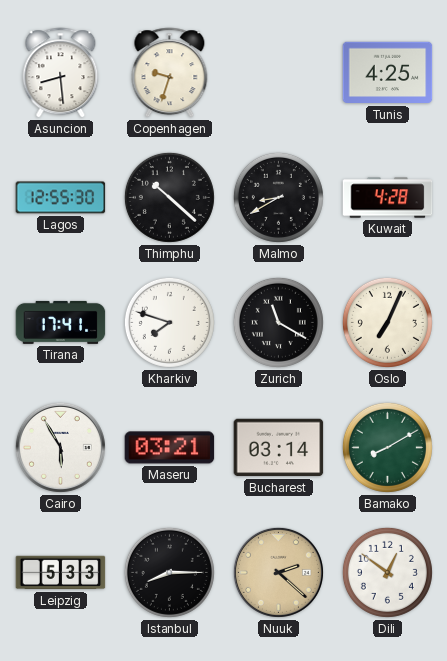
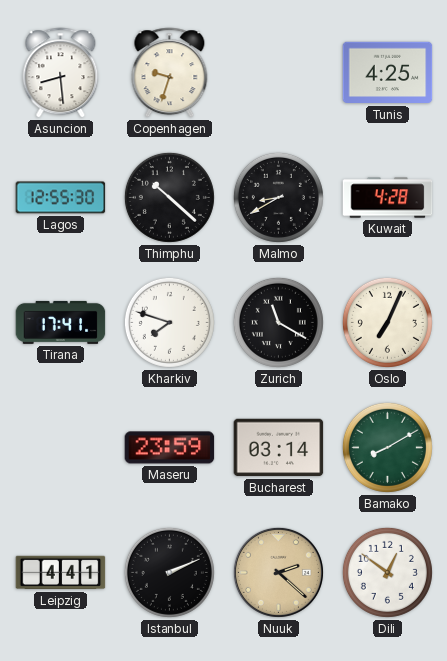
Cairo: 5:55 -> none
Maseru: 03:21 -> 23:59
Leipzig: 5:33 -> 4:41
Istanbul: 8:15 -> 2:11
